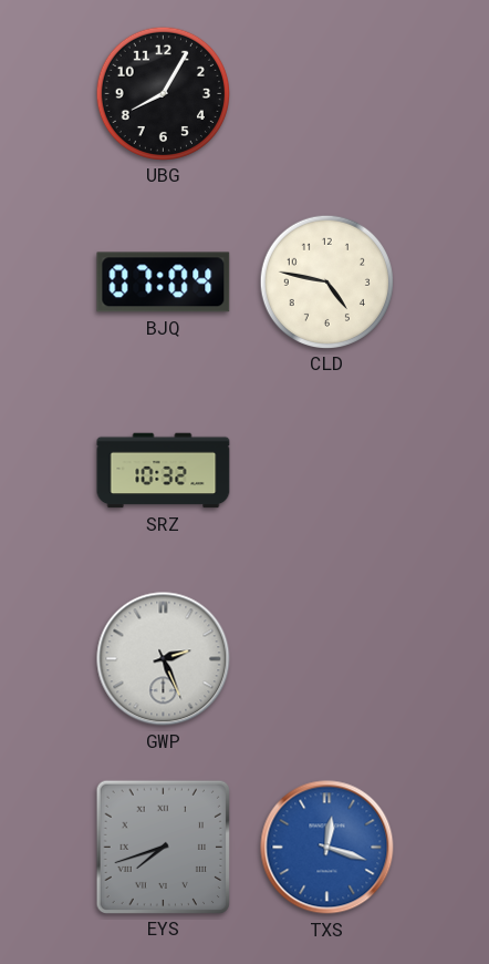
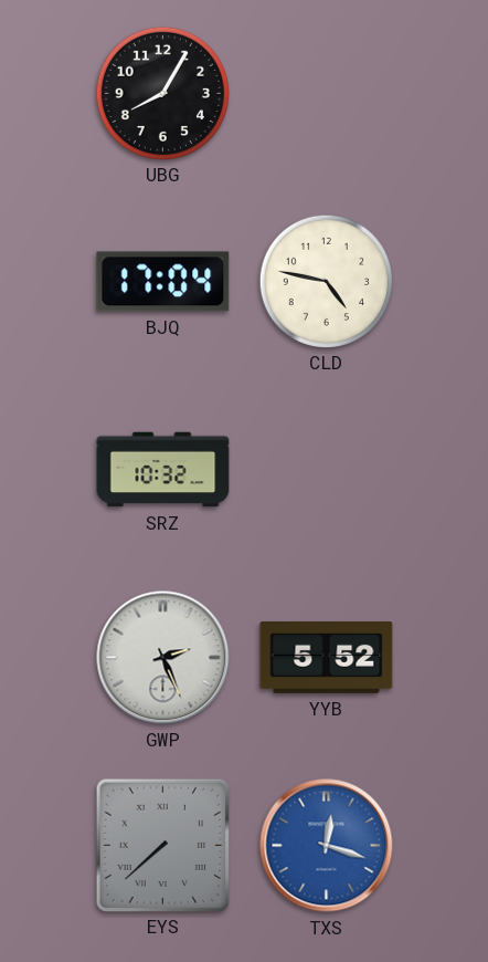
BJQ: 07:04 -> 17:04
YYB: none -> 5:52
EYS: 7:42 -> 7:38
